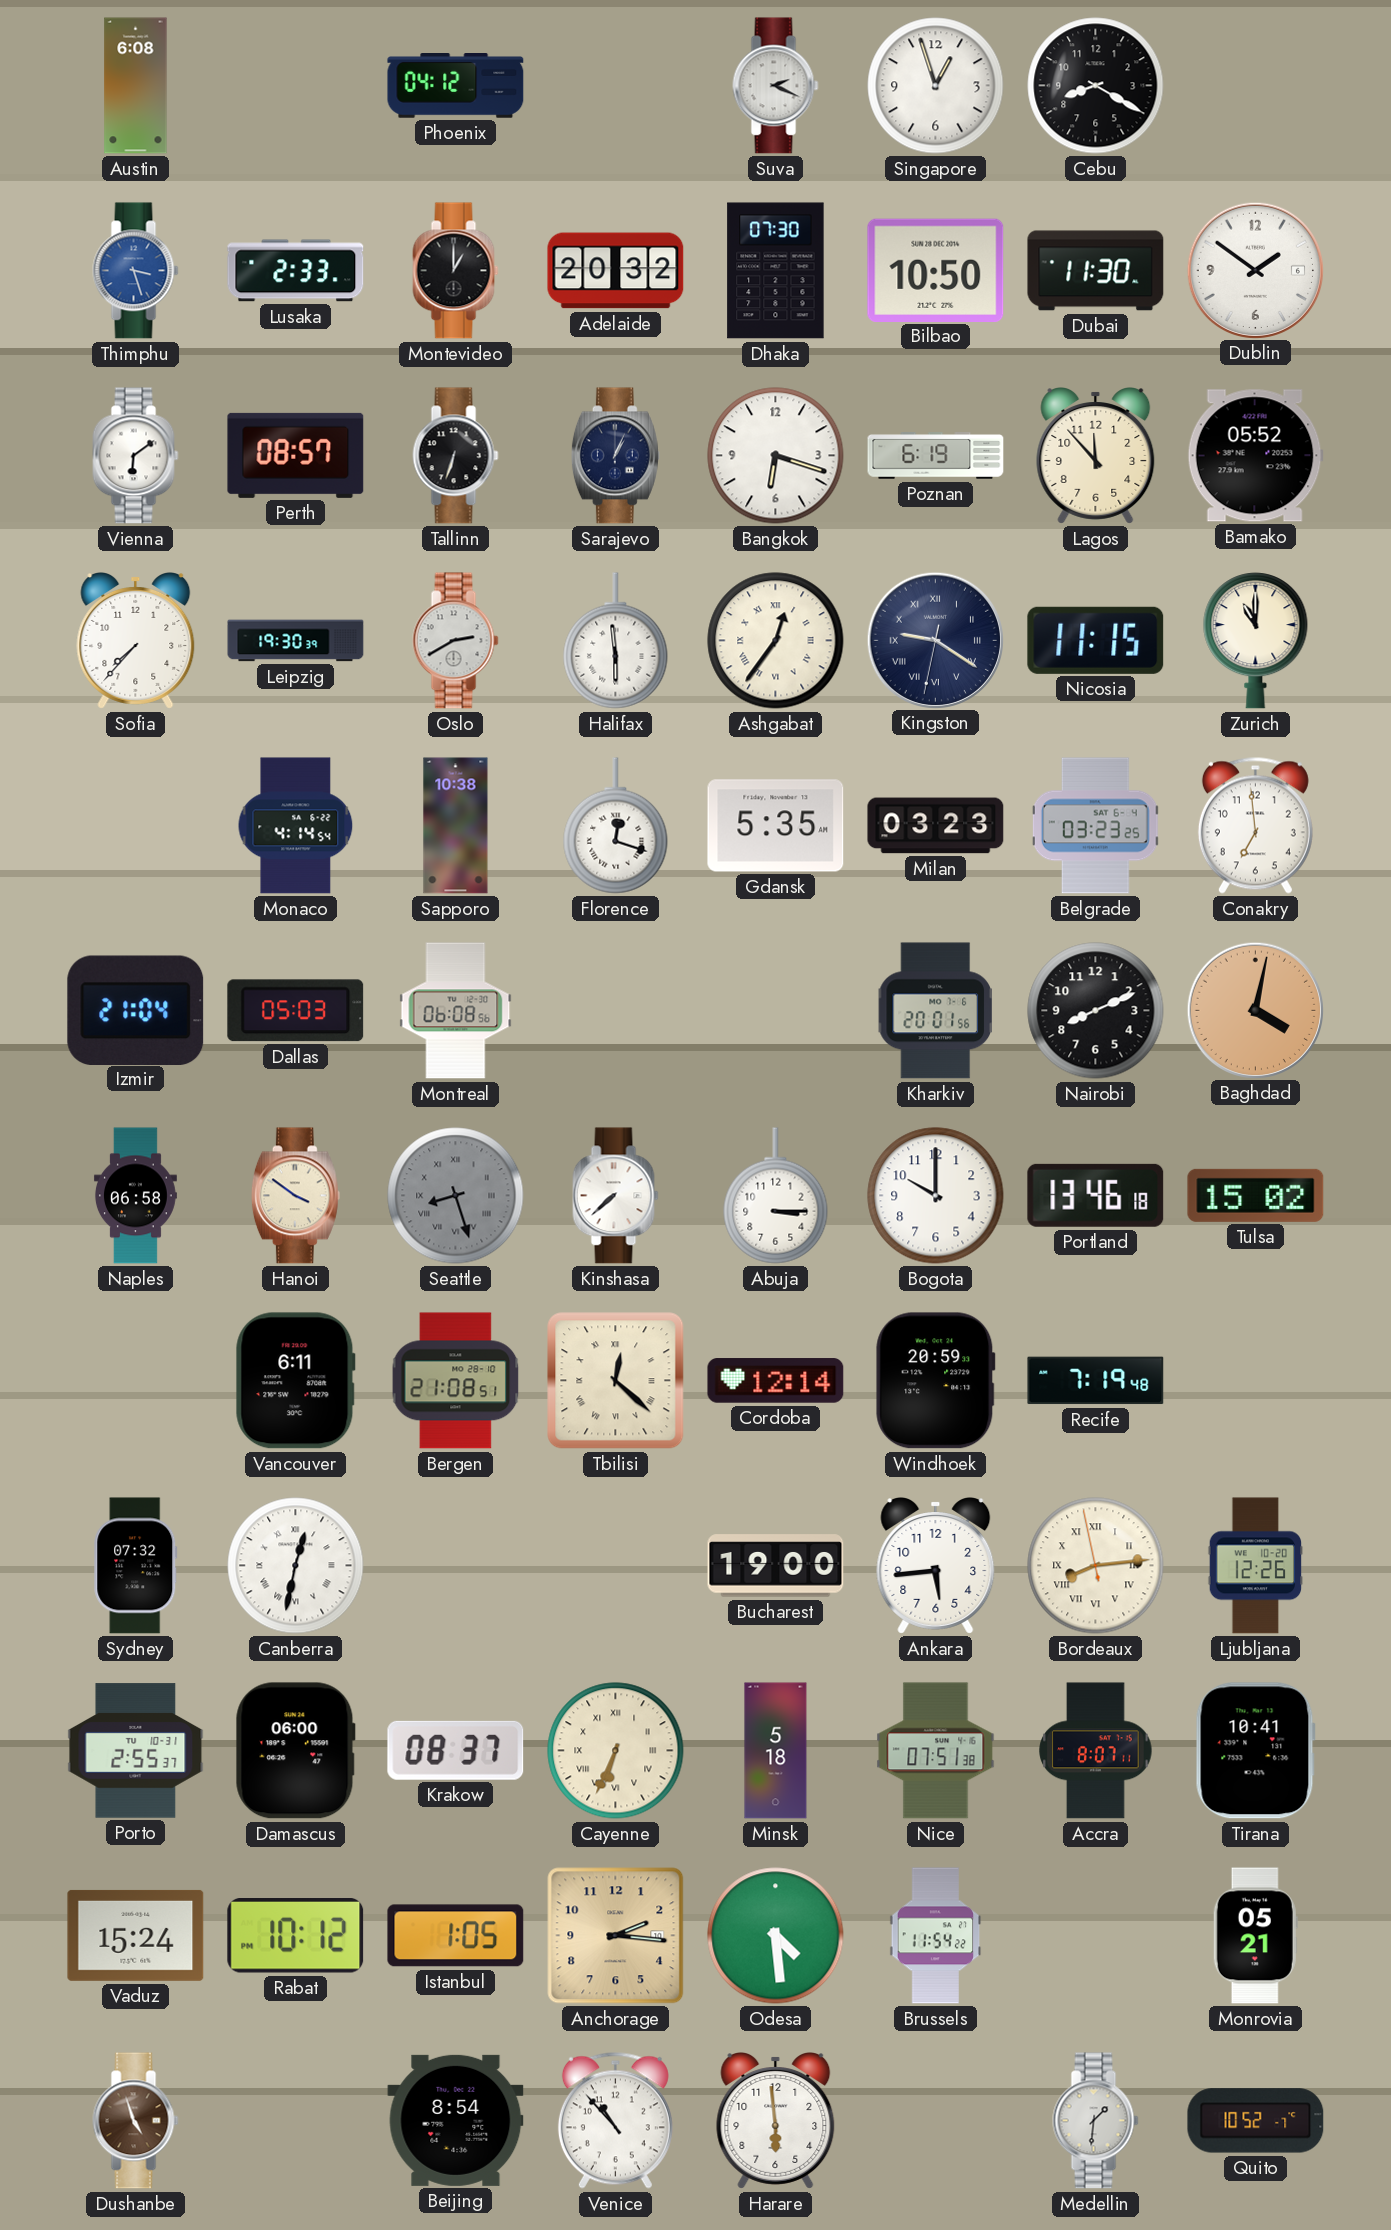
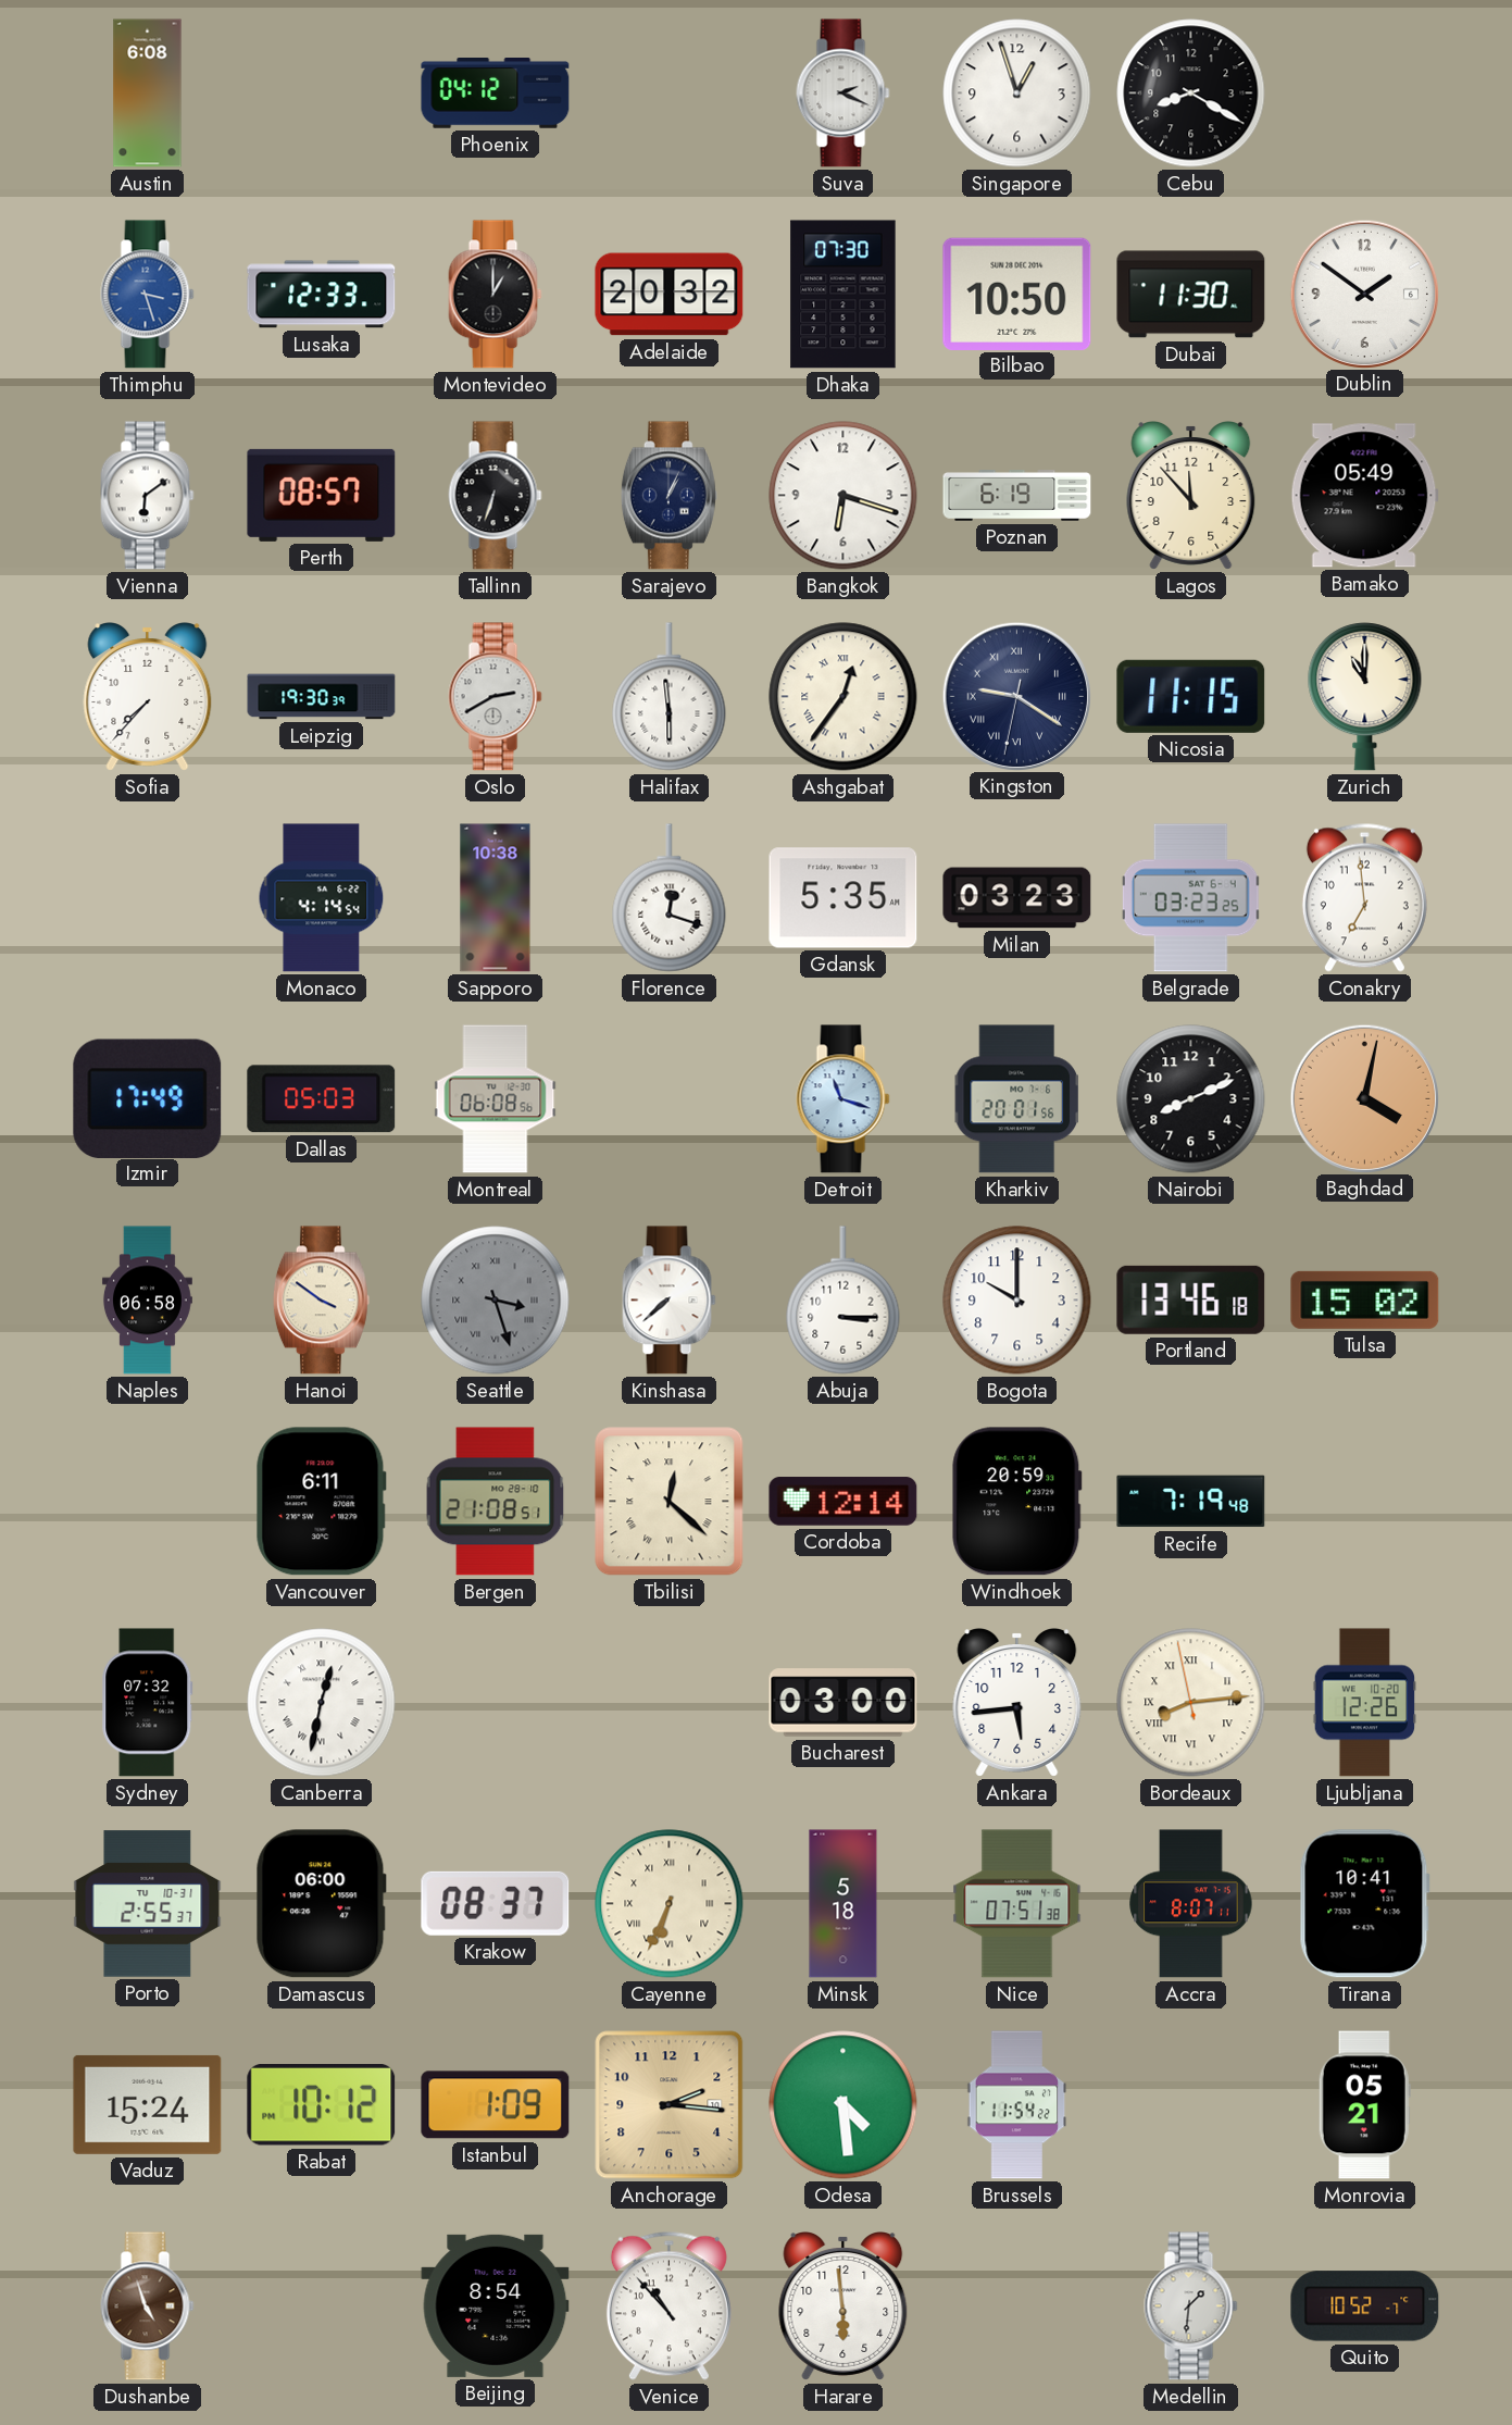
Lusaka: 2:33 -> 12:33
Bamako: 05:52 -> 05:49
Izmir: 21:04 -> 17:49
Detroit: none -> 11:18
Seattle: 8:27 -> 3:27
Bucharest: 19:00 -> 03:00
Istanbul: 1:05 -> 1:09
